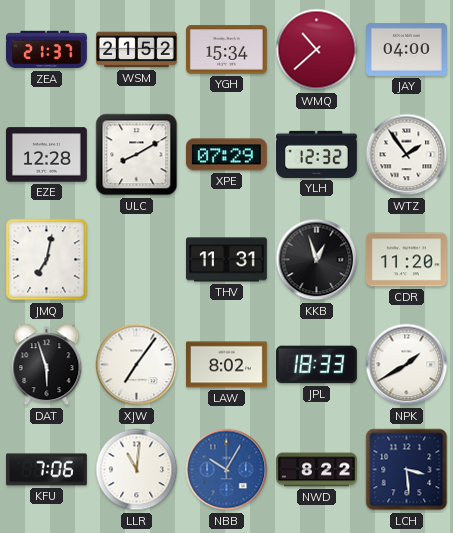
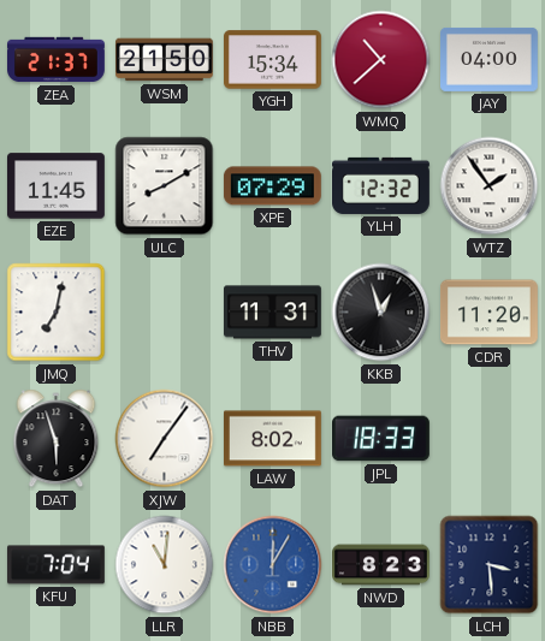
WSM: 21:52 -> 21:50
EZE: 12:28 -> 11:45
NPK: 1:40 -> none
KFU: 7:06 -> 7:04
NBB: 10:05 -> 12:05
NWD: 8:22 -> 8:23
